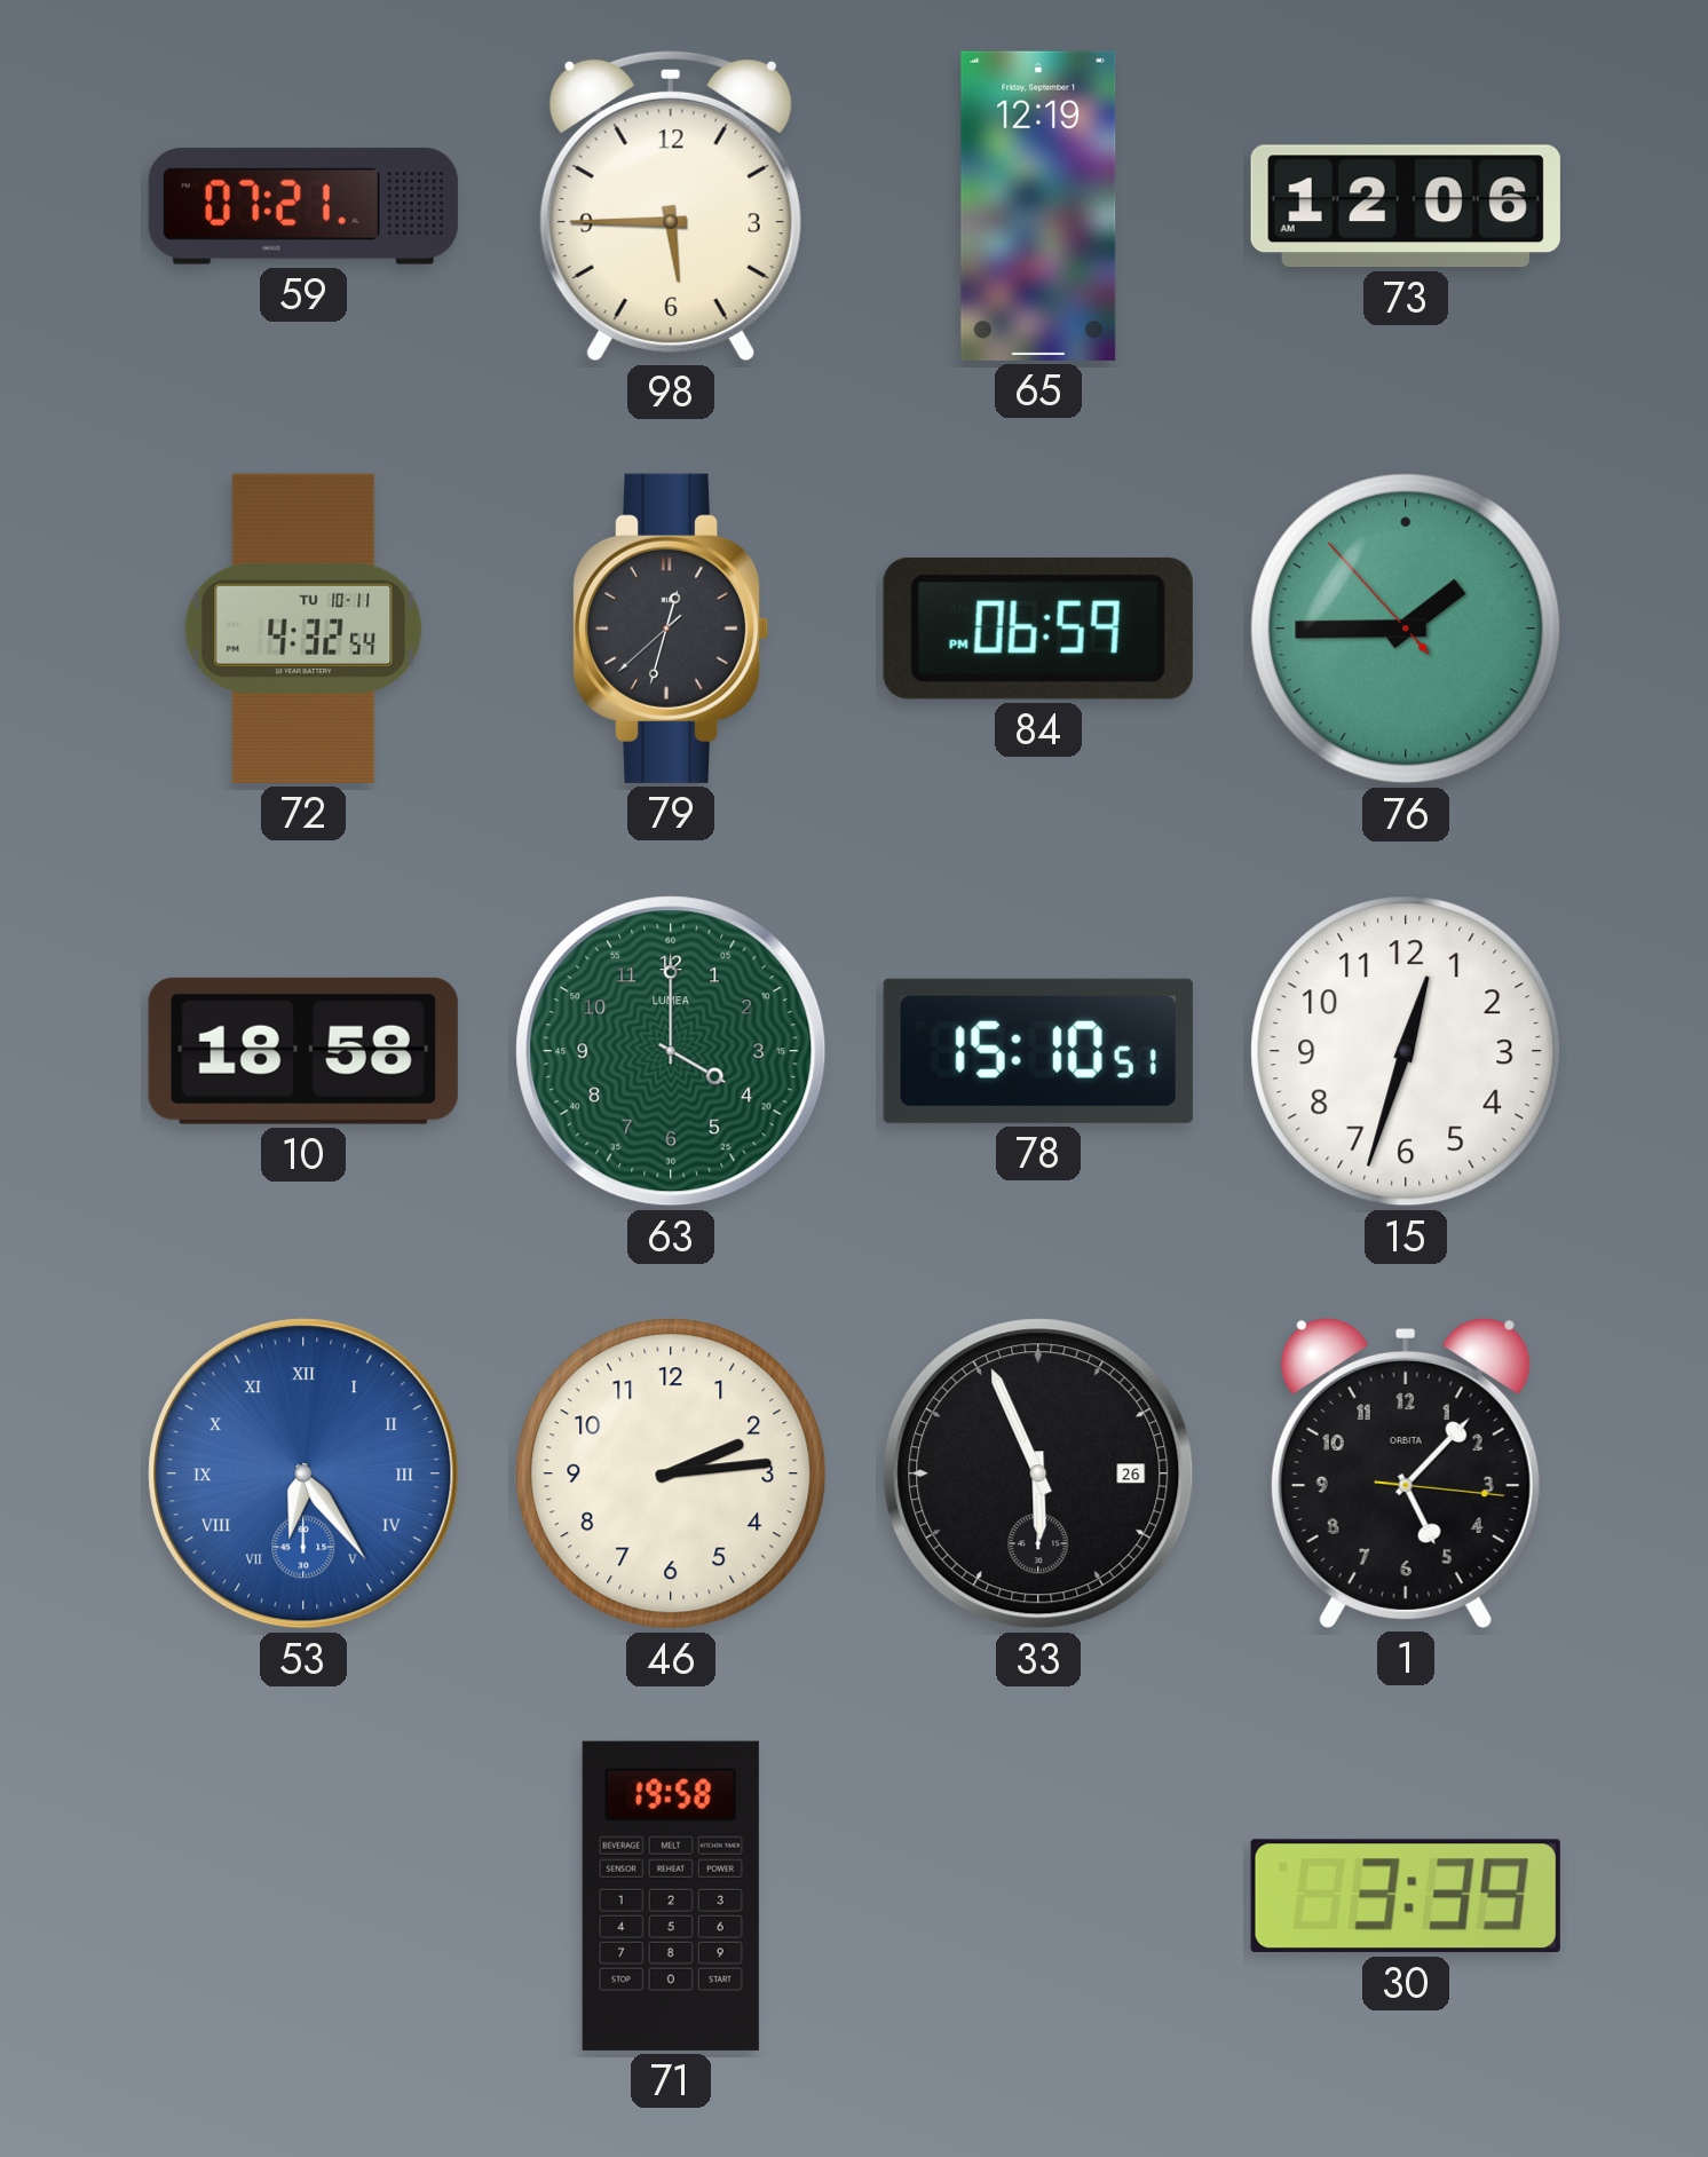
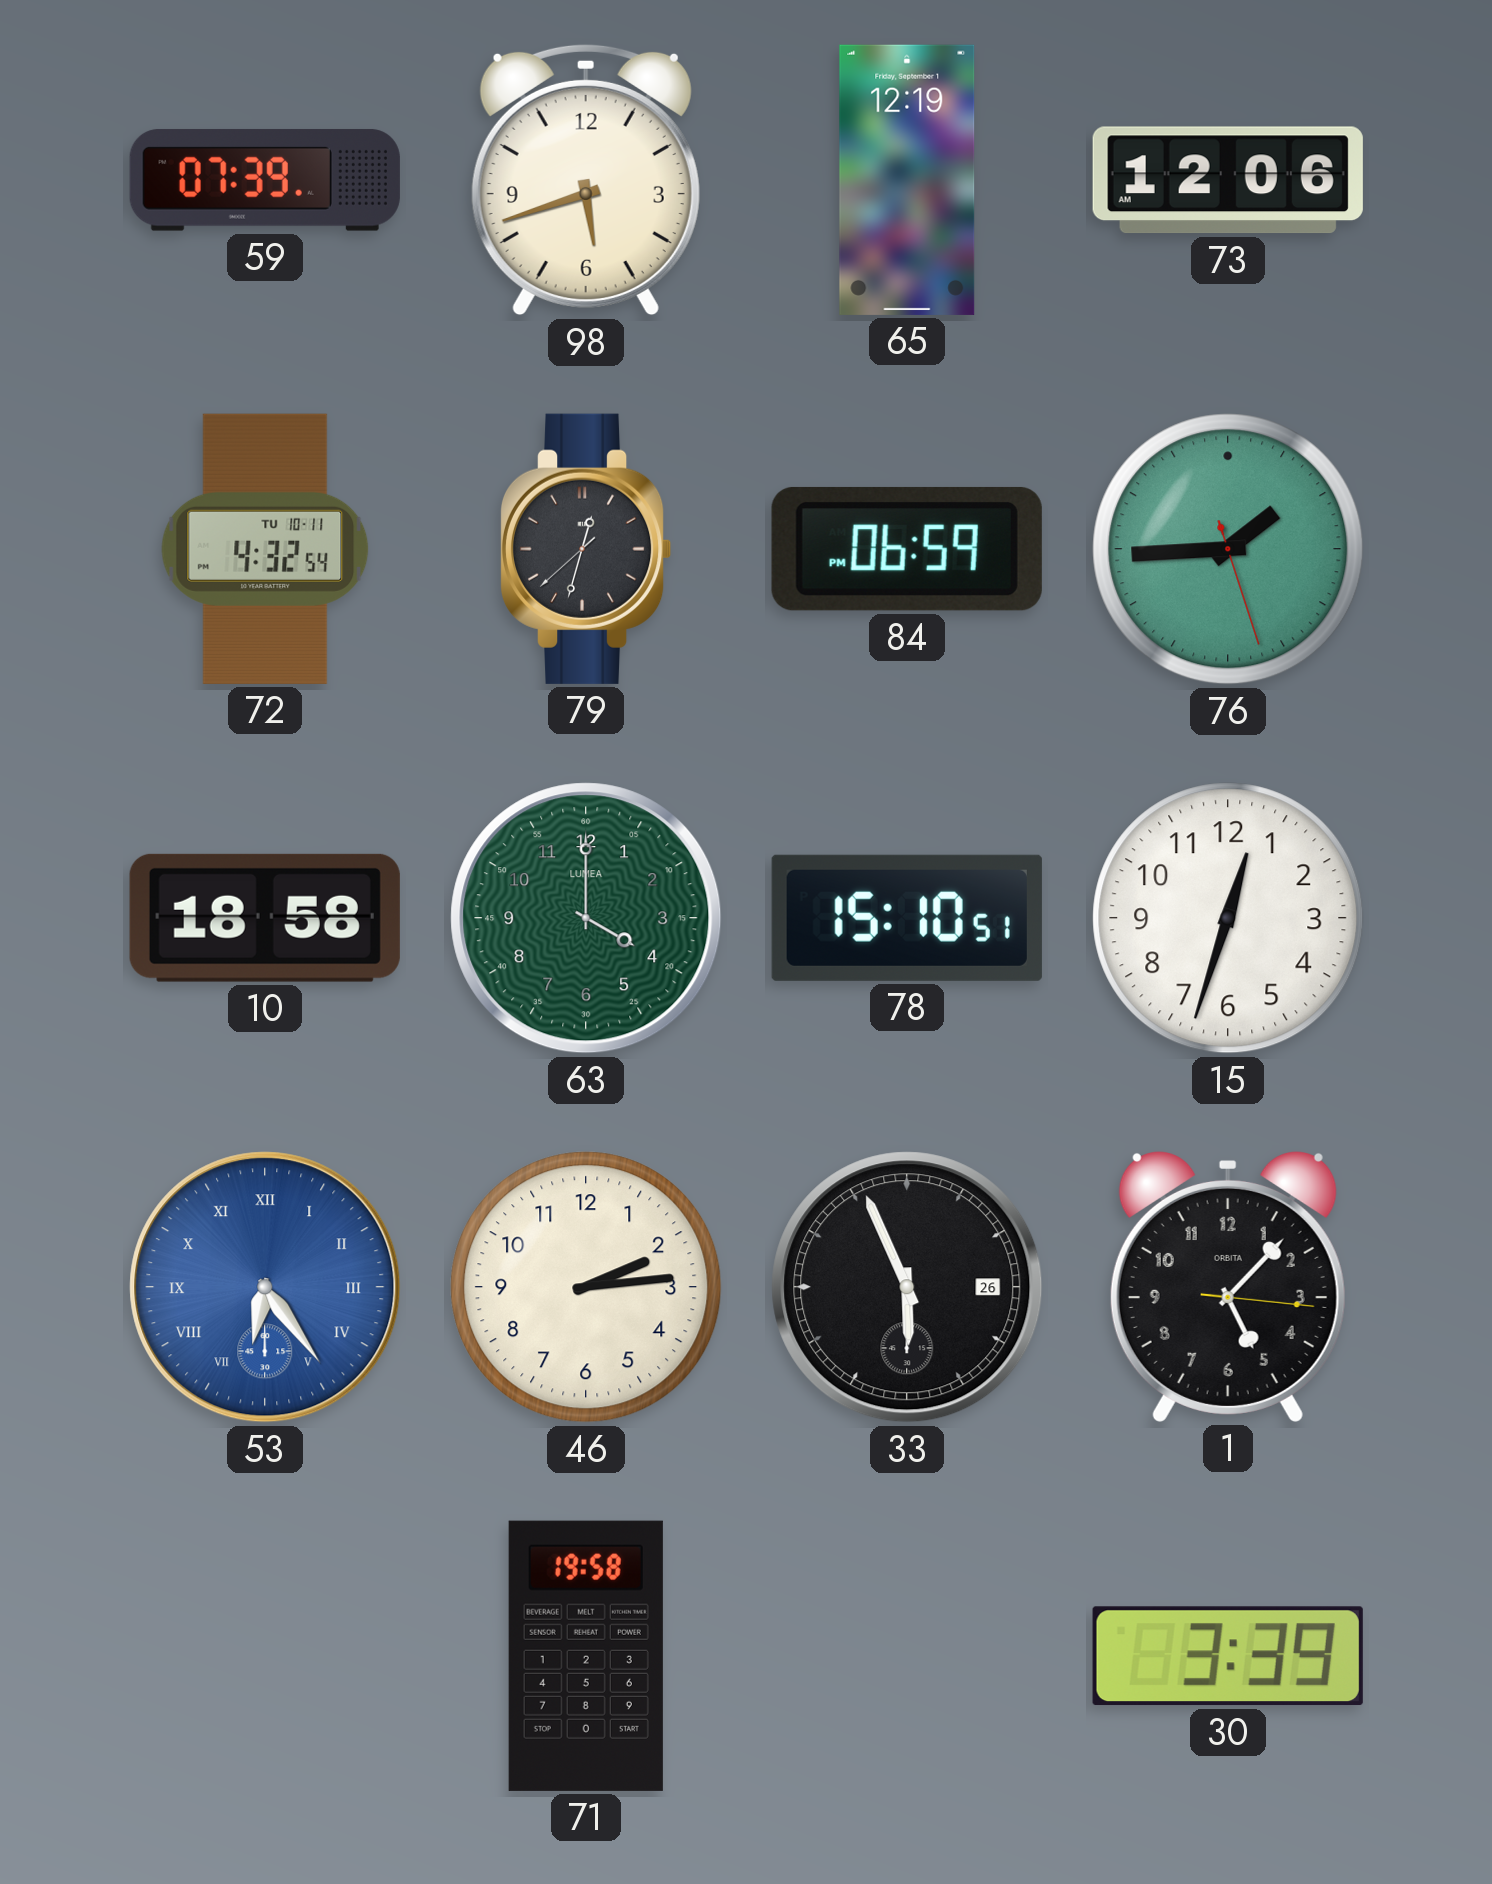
59: 07:21 -> 07:39
98: 5:45 -> 5:42
76: 1:44:53 -> 1:44:27
